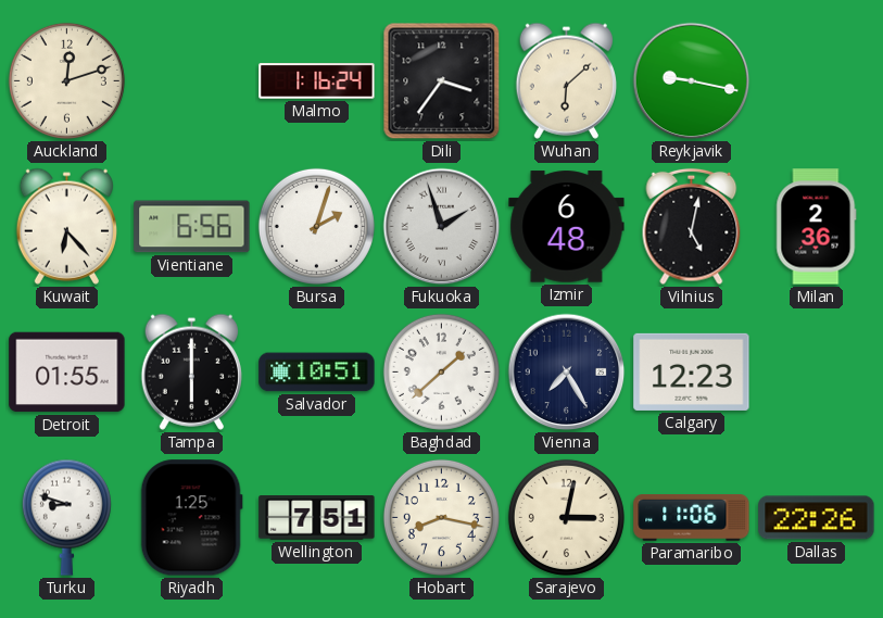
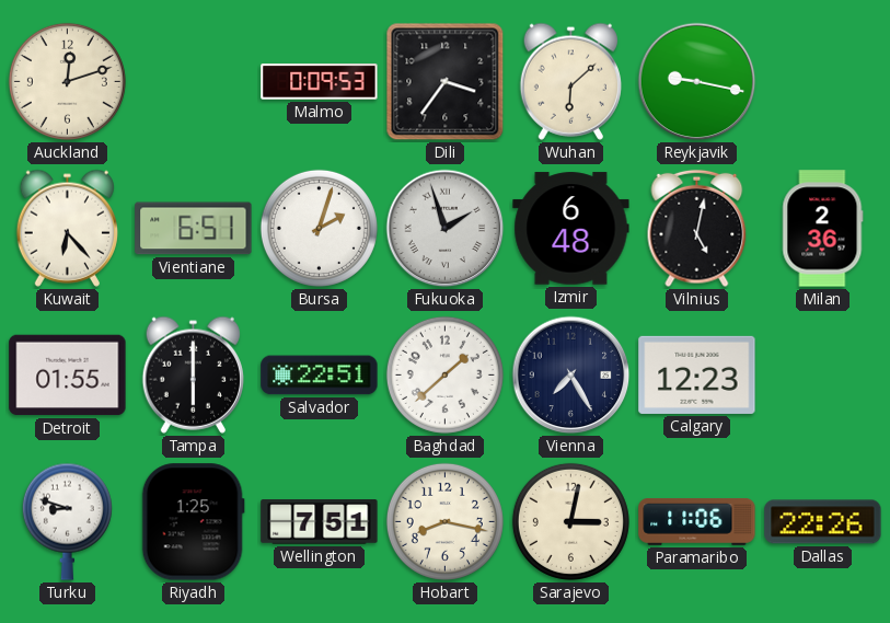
Malmo: 1:16 -> 0:09
Vientiane: 6:56 -> 6:51
Salvador: 10:51 -> 22:51
